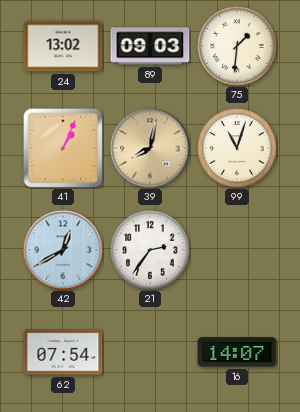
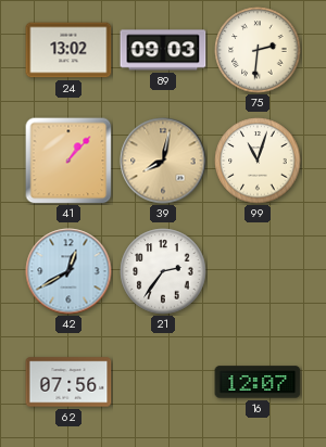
75: 1:31 -> 2:31
41: 1:04 -> 1:07
62: 07:54 -> 07:56
16: 14:07 -> 12:07
